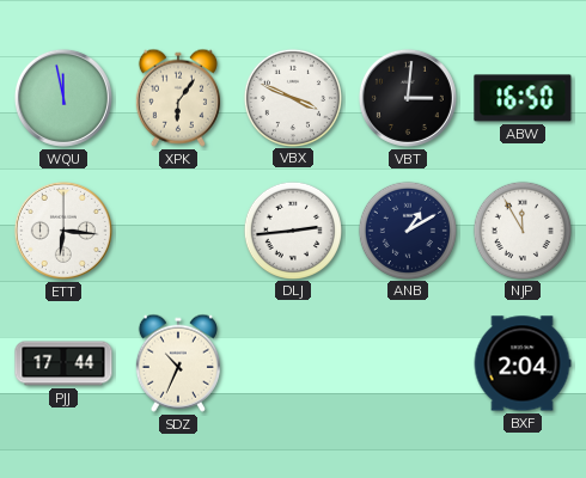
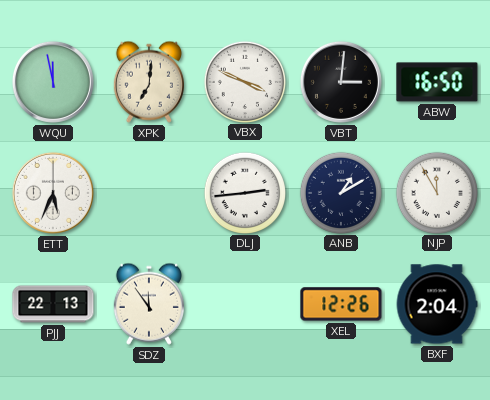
XPK: 6:06 -> 7:01
ETT: 6:16 -> 5:34
PJJ: 17:44 -> 22:13
SDZ: 10:34 -> 11:54
XEL: none -> 12:26
